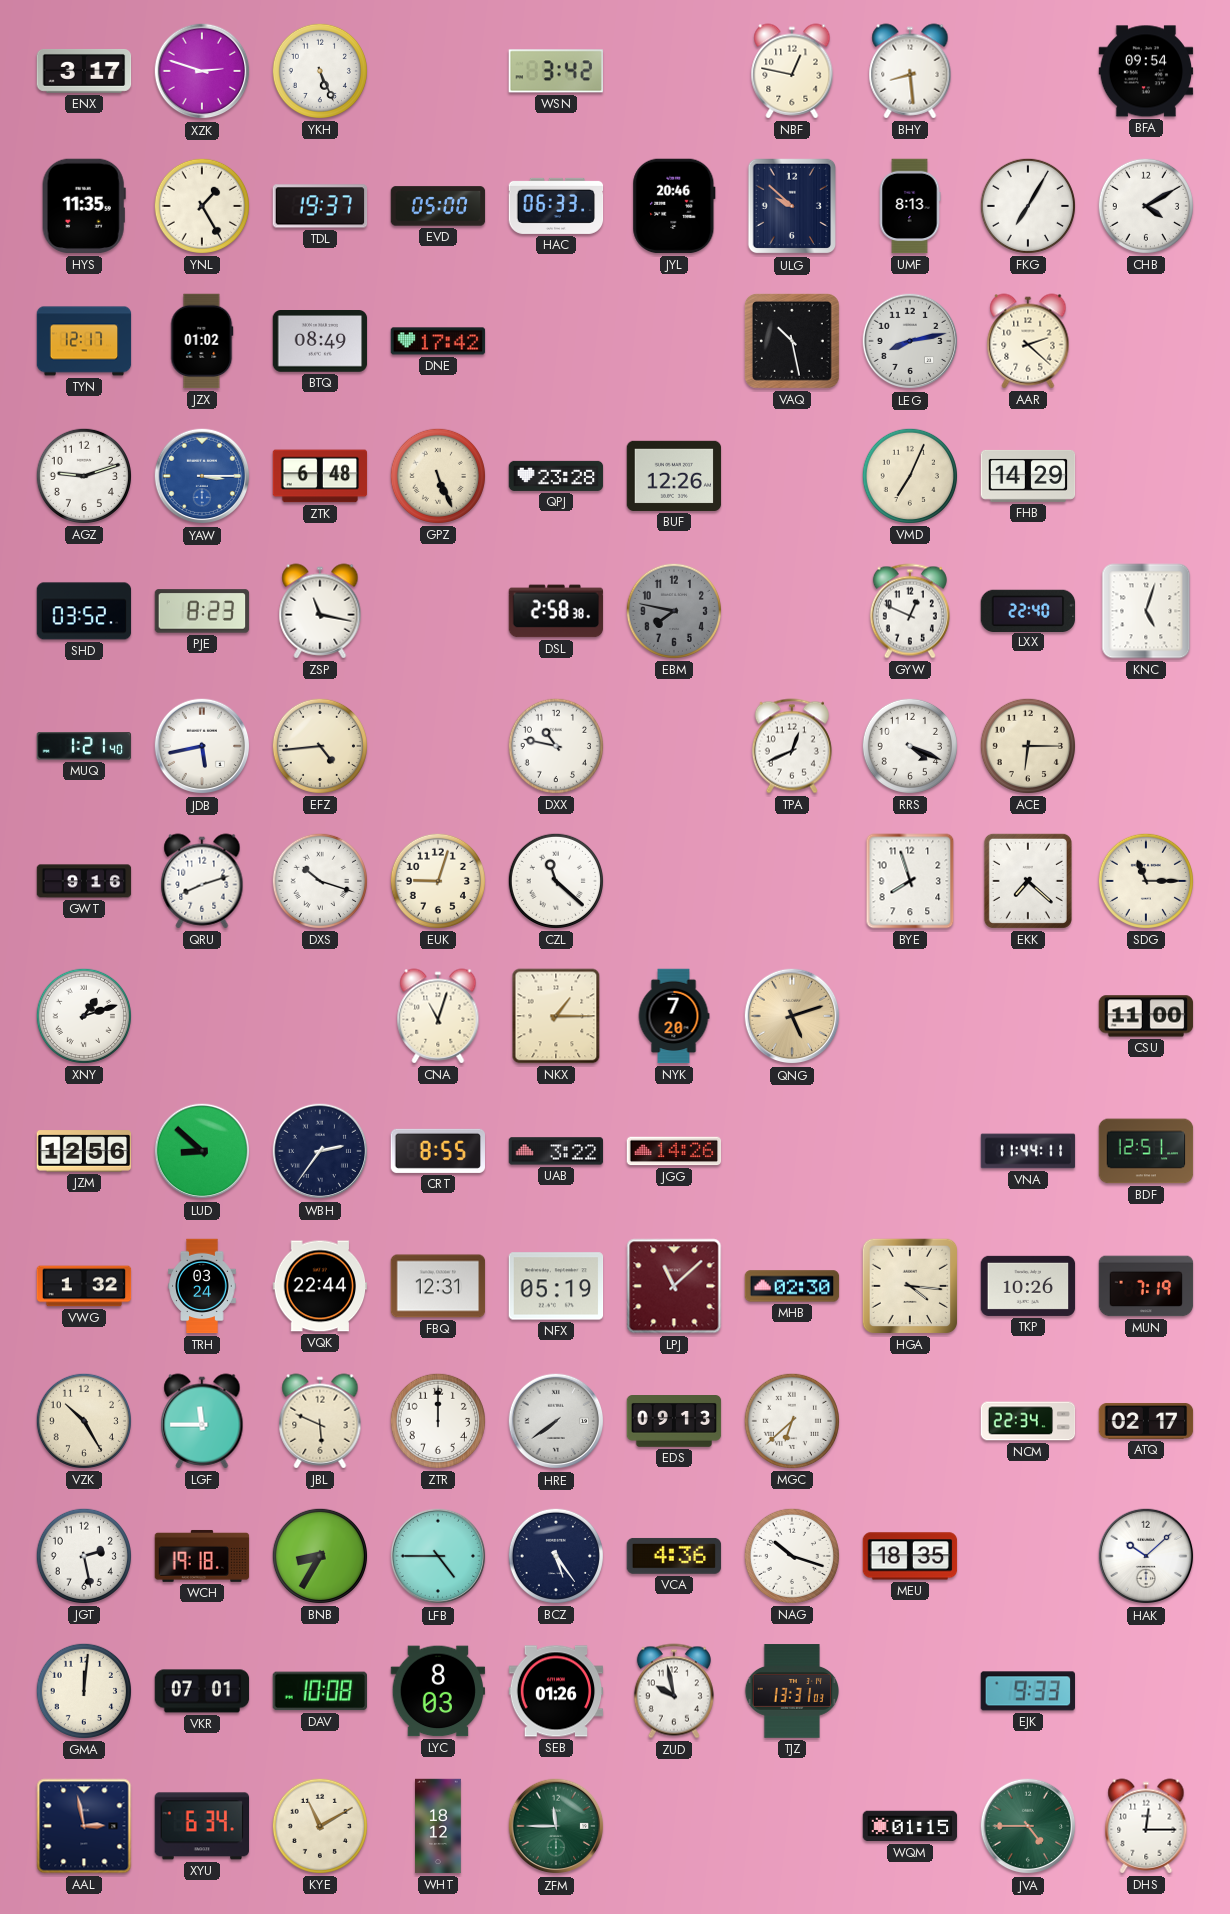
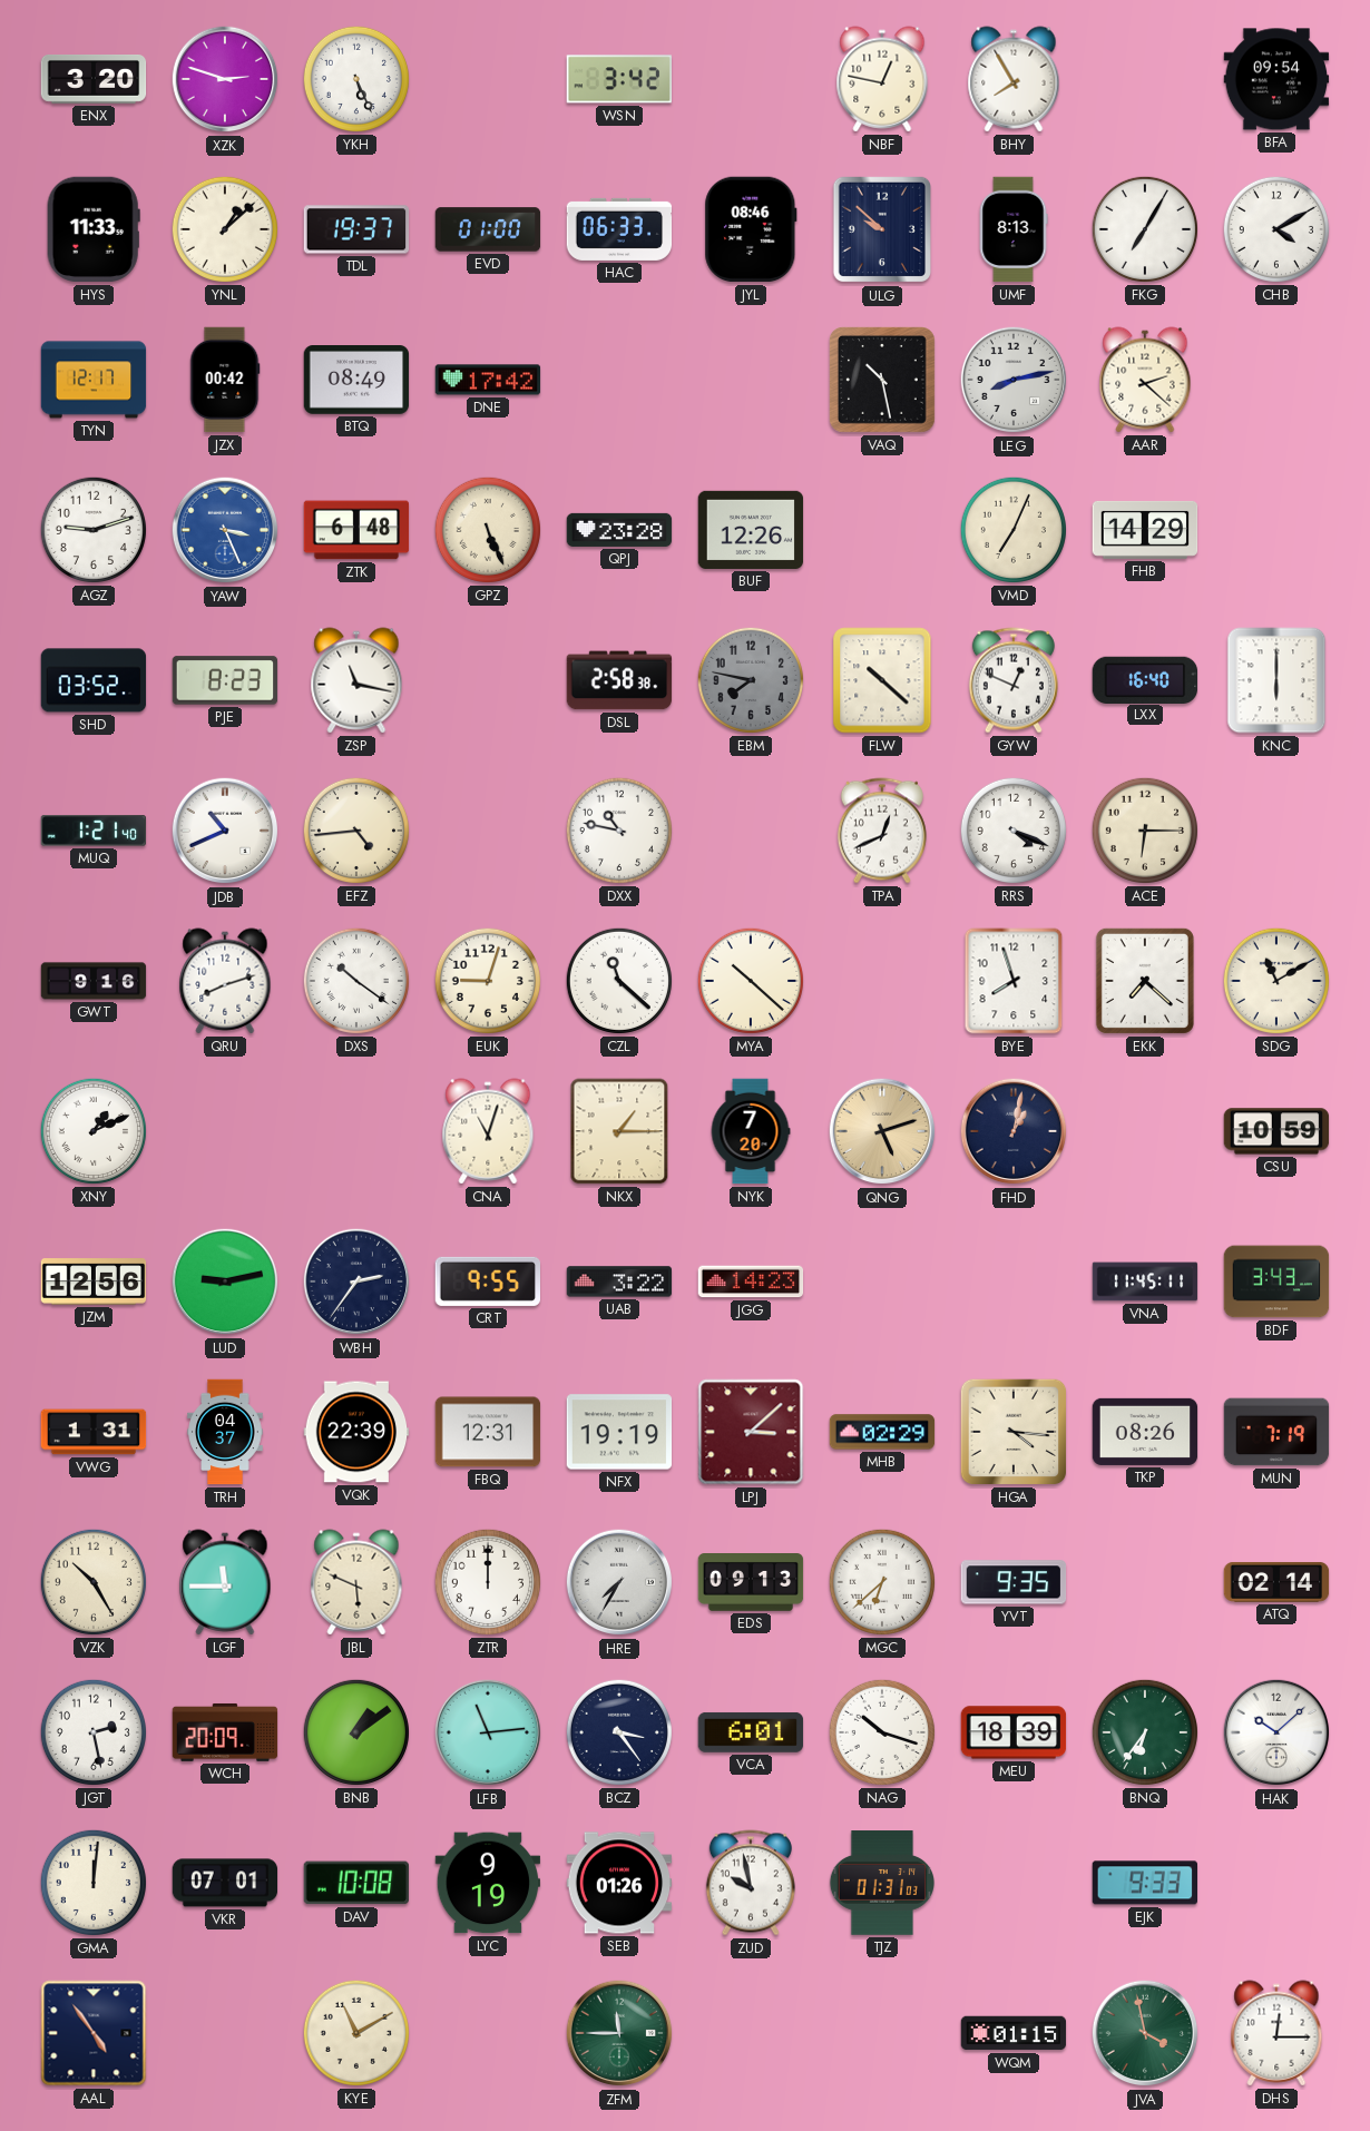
ENX: 3:17 -> 3:20
BHY: 8:29 -> 7:55
HYS: 11:35 -> 11:33
YNL: 1:25 -> 1:08
EVD: 05:00 -> 01:00
JYL: 20:46 -> 08:46
JZX: 01:02 -> 00:42
YAW: 3:15 -> 3:26
FLW: none -> 10:22
LXX: 22:40 -> 16:40
KNC: 5:03 -> 6:00
JDB: 5:43 -> 10:41
DXS: 10:18 -> 10:21
MYA: none -> 10:22
SDG: 11:15 -> 11:10
XNY: 1:12 -> 1:11
FHD: none -> 1:02
CSU: 11:00 -> 10:59
LUD: 8:52 -> 9:13
CRT: 8:55 -> 9:55
JGG: 14:26 -> 14:23
VNA: 11:44 -> 11:45
BDF: 12:51 -> 3:43
VWG: 1:32 -> 1:31
TRH: 03:24 -> 04:37
VQK: 22:44 -> 22:39
NFX: 05:19 -> 19:19
LPJ: 11:08 -> 3:08
MHB: 02:30 -> 02:29
TKP: 10:26 -> 08:26
HRE: 7:39 -> 7:35
YVT: none -> 9:35
NCM: 22:34 -> none
ATQ: 02:17 -> 02:14
WCH: 19:18 -> 20:09
BNB: 8:35 -> 1:09
LFB: 4:45 -> 11:14
BCZ: 5:24 -> 3:24
VCA: 4:36 -> 6:01
MEU: 18:35 -> 18:39
BNQ: none -> 6:36
LYC: 8:03 -> 9:19
TJZ: 13:31 -> 01:31
AAL: 2:58 -> 4:54
XYU: 6:34 -> none
WHT: 18:12 -> none
JVA: 4:45 -> 3:58
